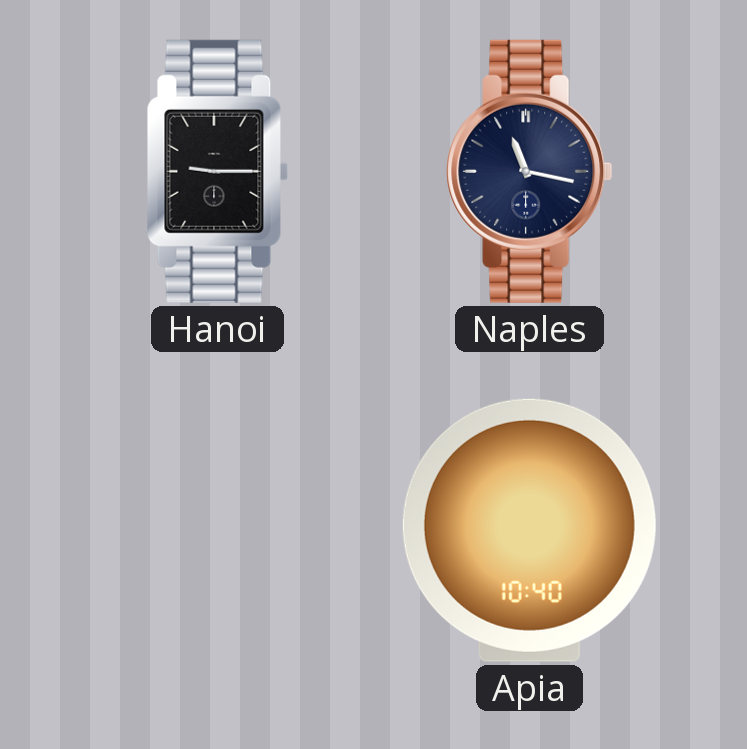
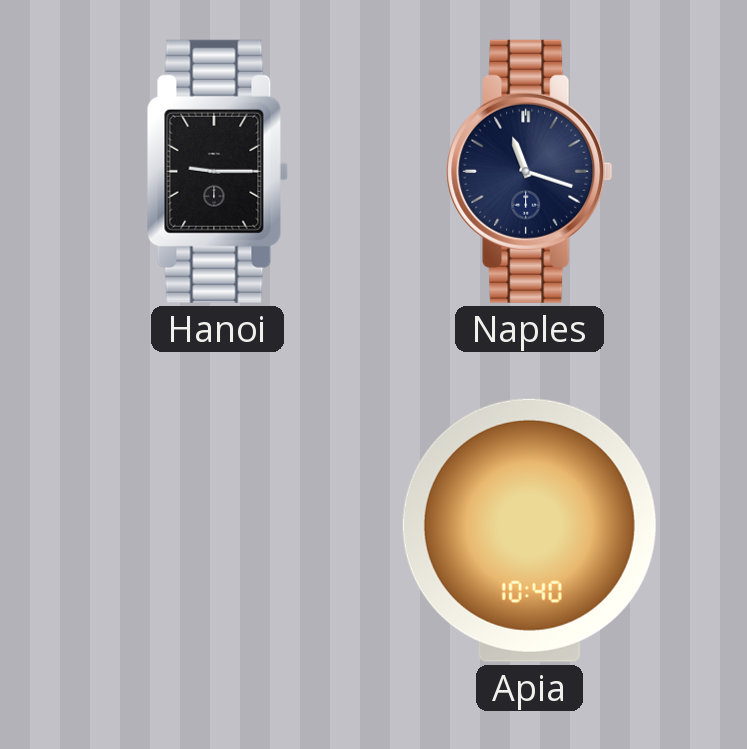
Naples: 11:17 -> 11:18
